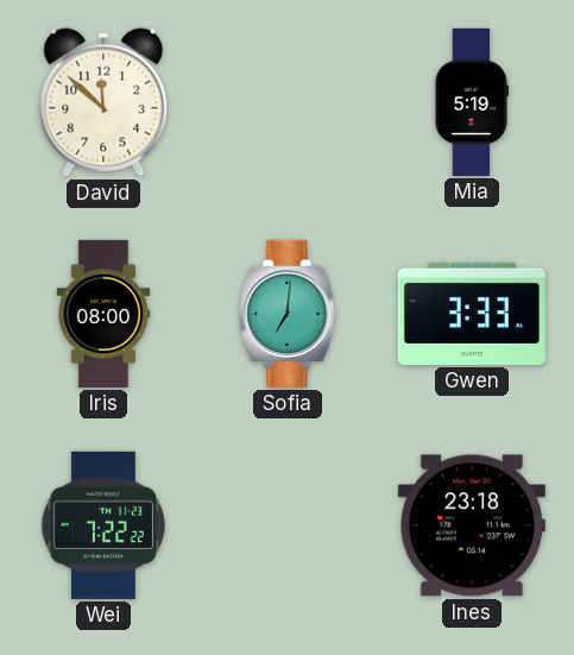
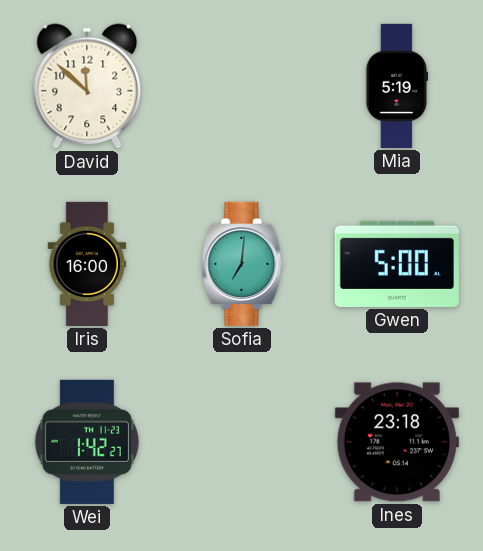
Iris: 08:00 -> 16:00
Gwen: 3:33 -> 5:00
Wei: 7:22 -> 1:42
